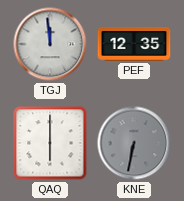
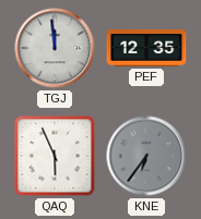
QAQ: 6:00 -> 5:56
KNE: 6:32 -> 6:36
